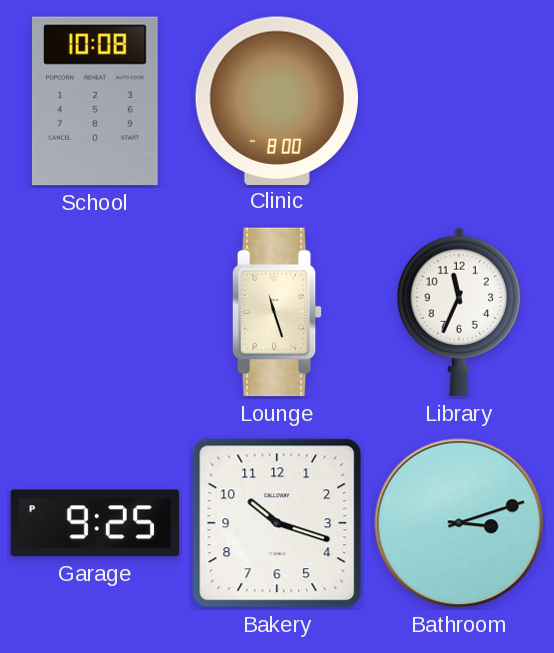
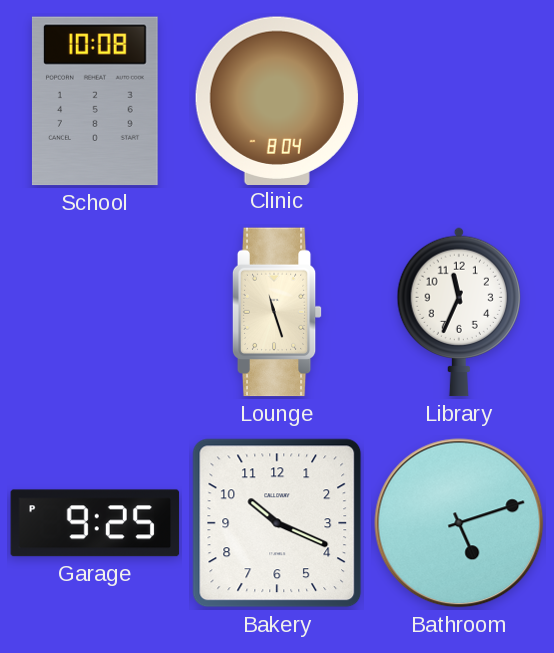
Clinic: 8:00 -> 8:04
Bakery: 10:18 -> 10:19
Bathroom: 3:12 -> 5:12
